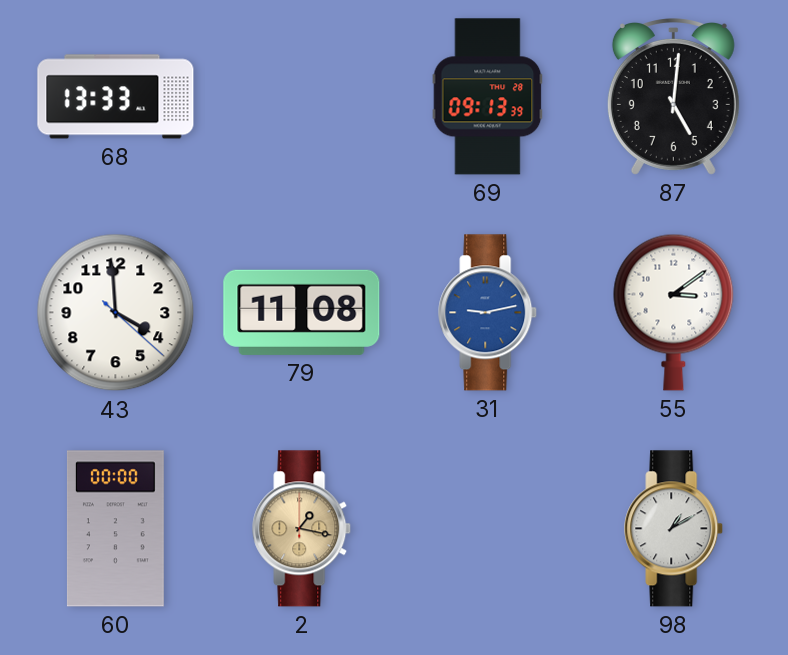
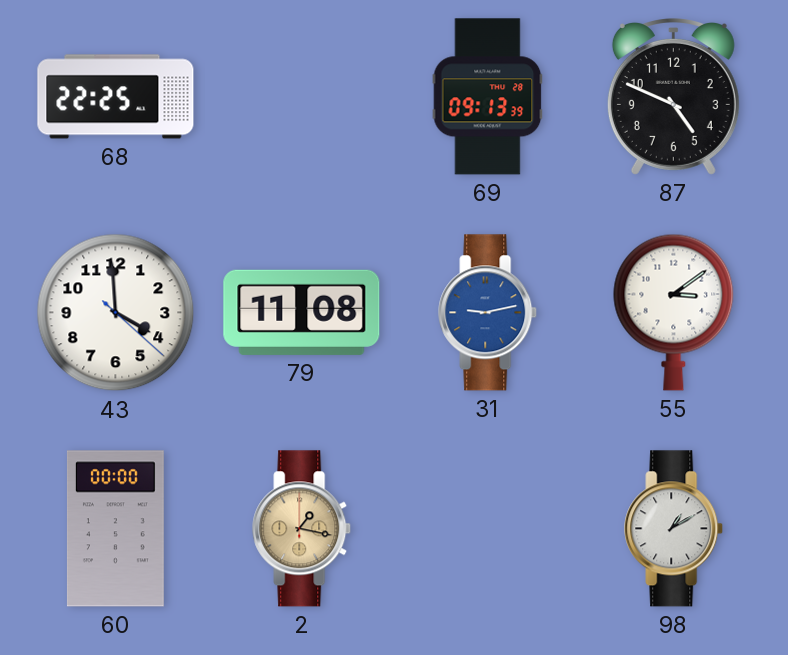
68: 13:33 -> 22:25
87: 5:01 -> 4:49
